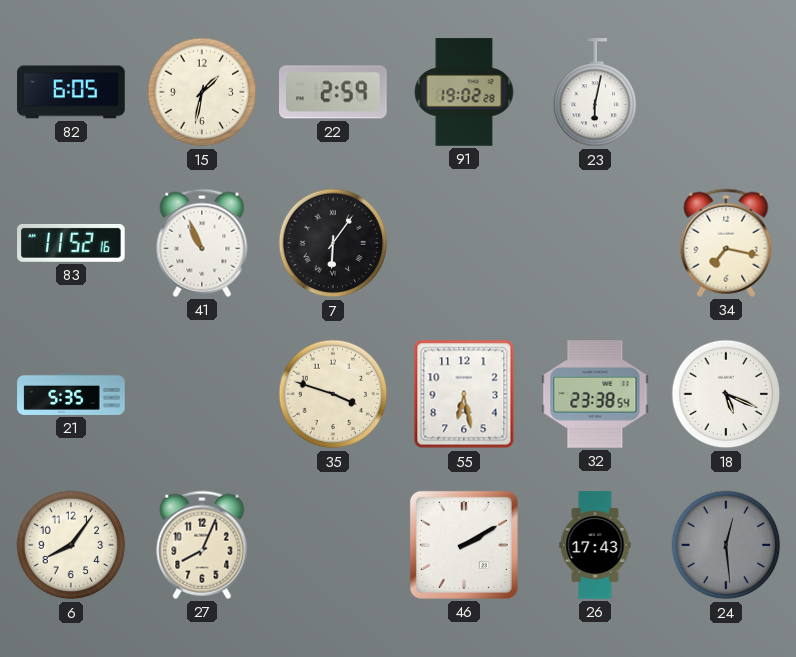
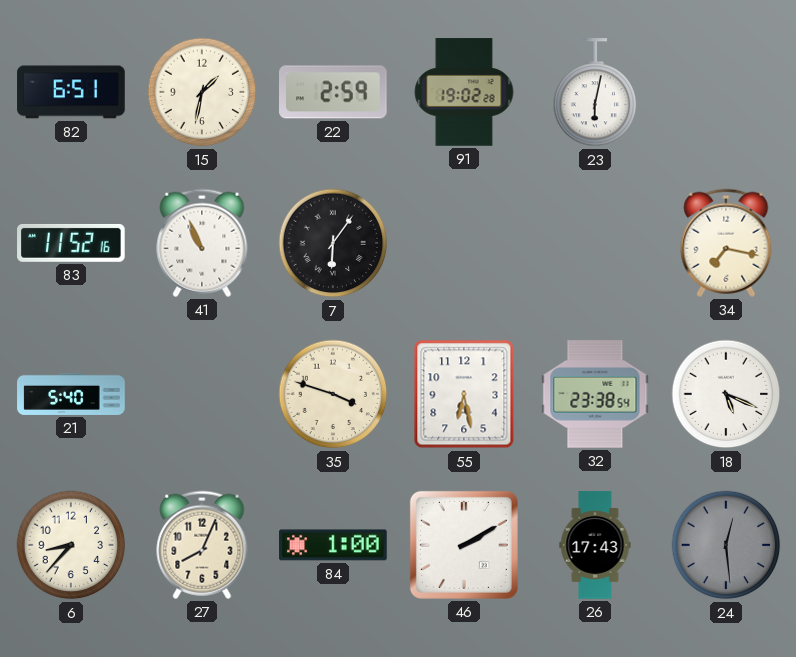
82: 6:05 -> 6:51
21: 5:35 -> 5:40
6: 8:06 -> 8:37
84: none -> 1:00
